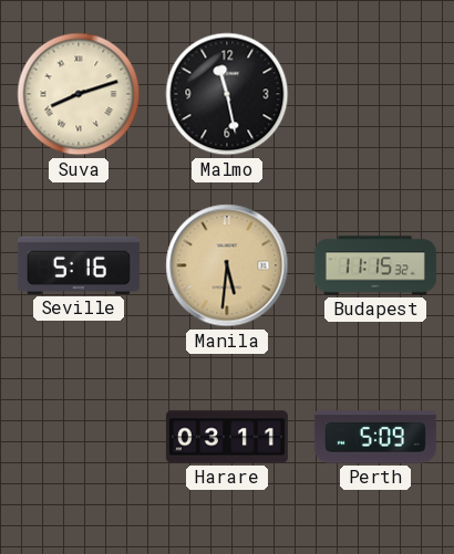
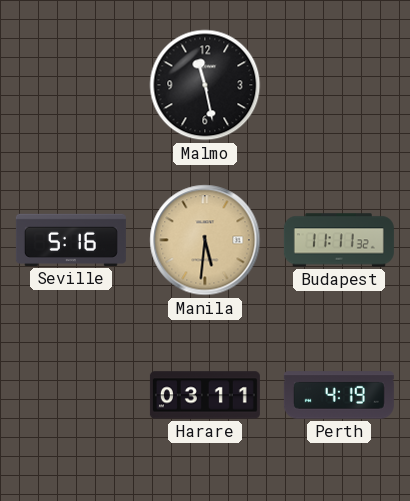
Suva: 8:12 -> none
Budapest: 11:15 -> 11:11
Perth: 5:09 -> 4:19
